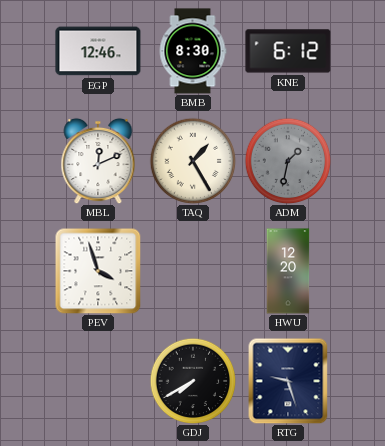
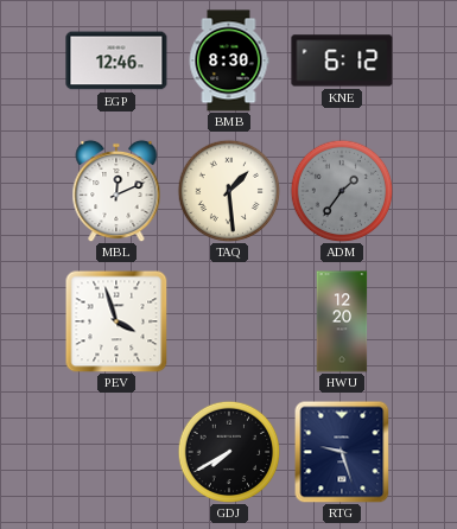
TAQ: 1:25 -> 1:29
ADM: 1:32 -> 1:36
